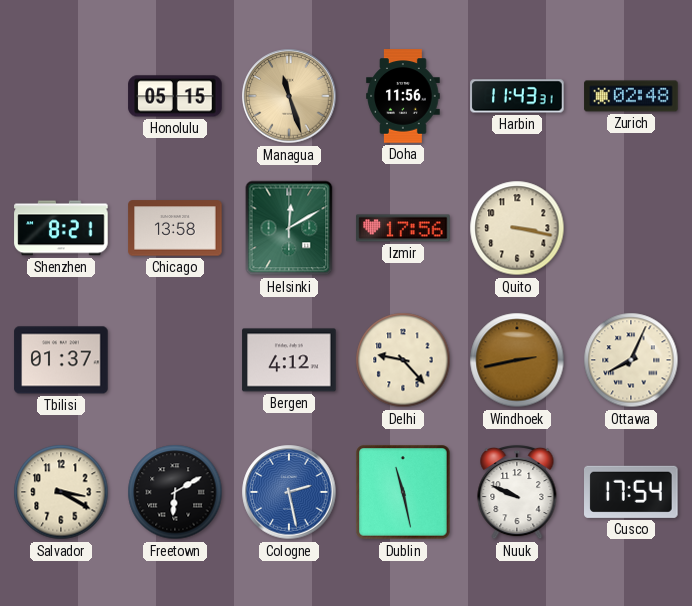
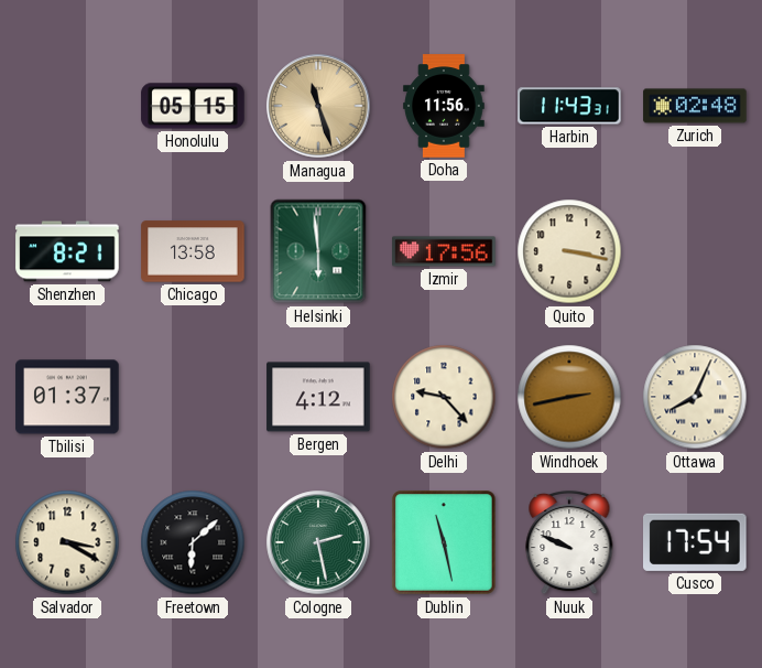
Helsinki: 12:10 -> 5:59
Freetown: 6:10 -> 6:08
Cologne dial: blue -> green
